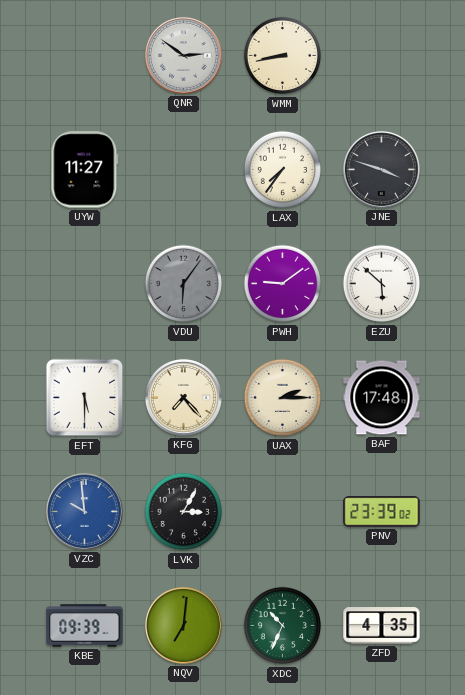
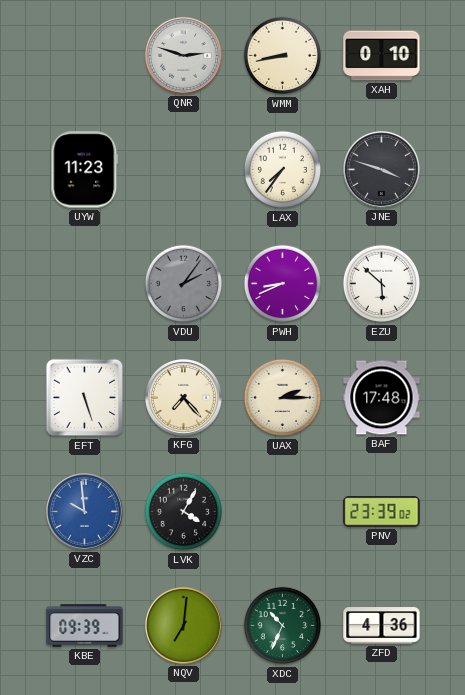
QNR: 2:51 -> 2:48
XAH: none -> 0:10
UYW: 11:27 -> 11:23
VDU: 6:06 -> 2:06
PWH: 9:09 -> 8:41
EFT: 5:30 -> 5:27
LVK: 3:05 -> 4:05
ZFD: 4:35 -> 4:36
